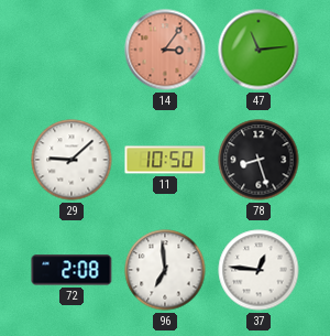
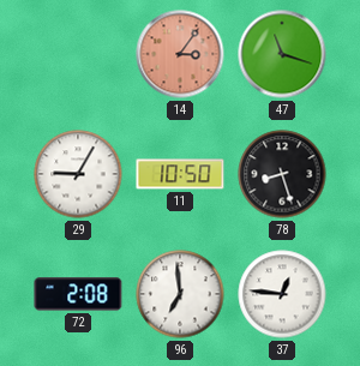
47: 11:14 -> 11:18
29: 9:08 -> 9:05
